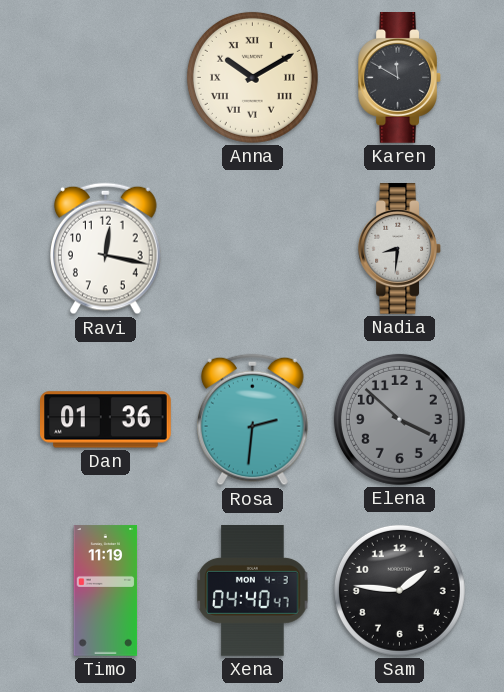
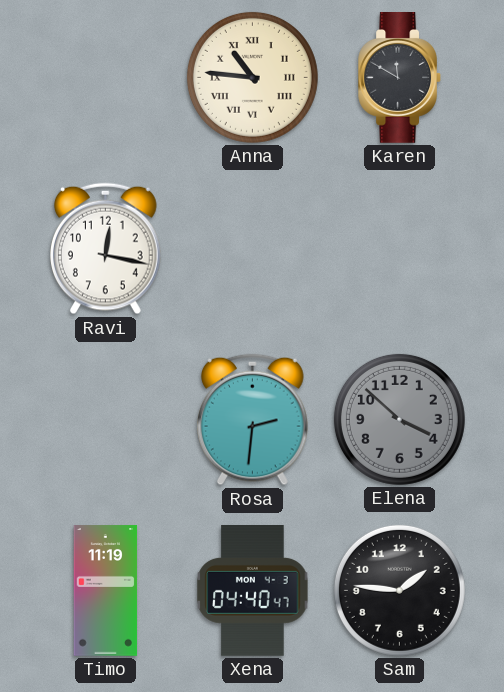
Anna: 10:10 -> 10:46
Nadia: 8:31 -> none
Dan: 01:36 -> none
